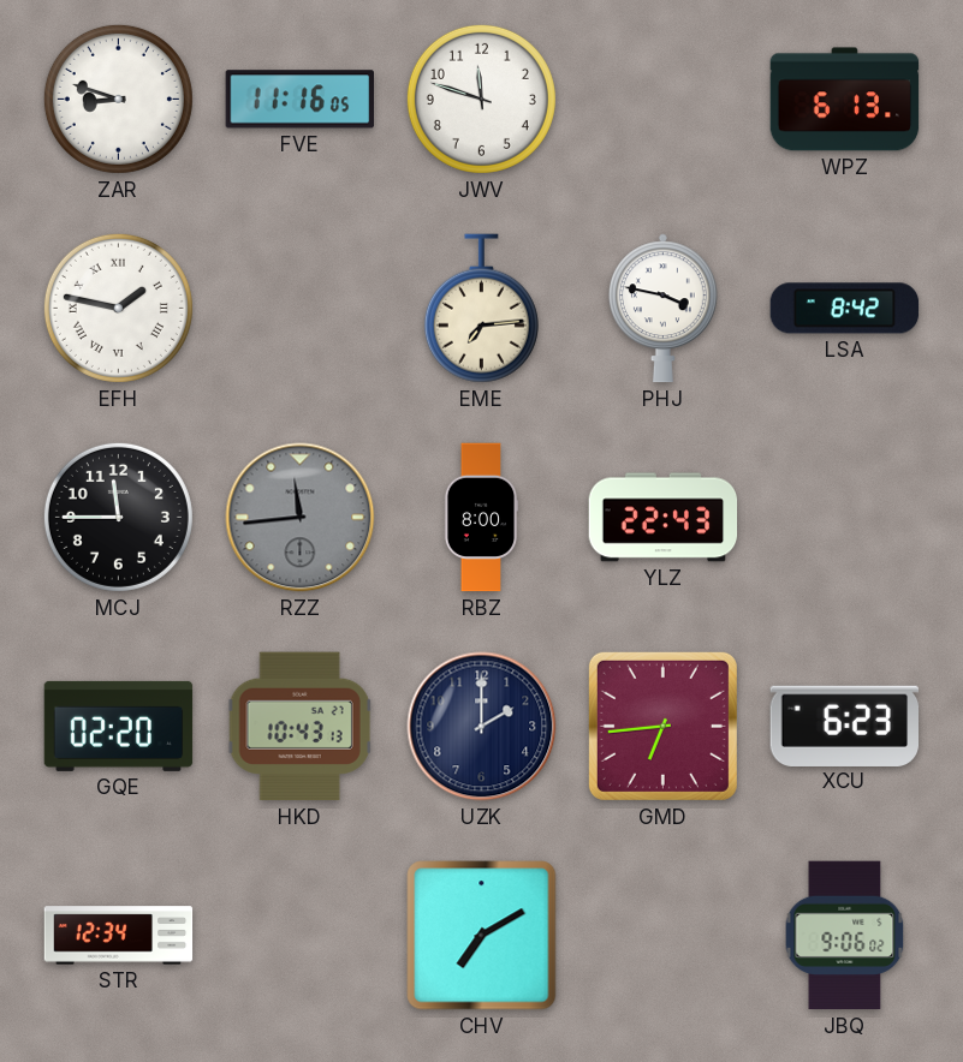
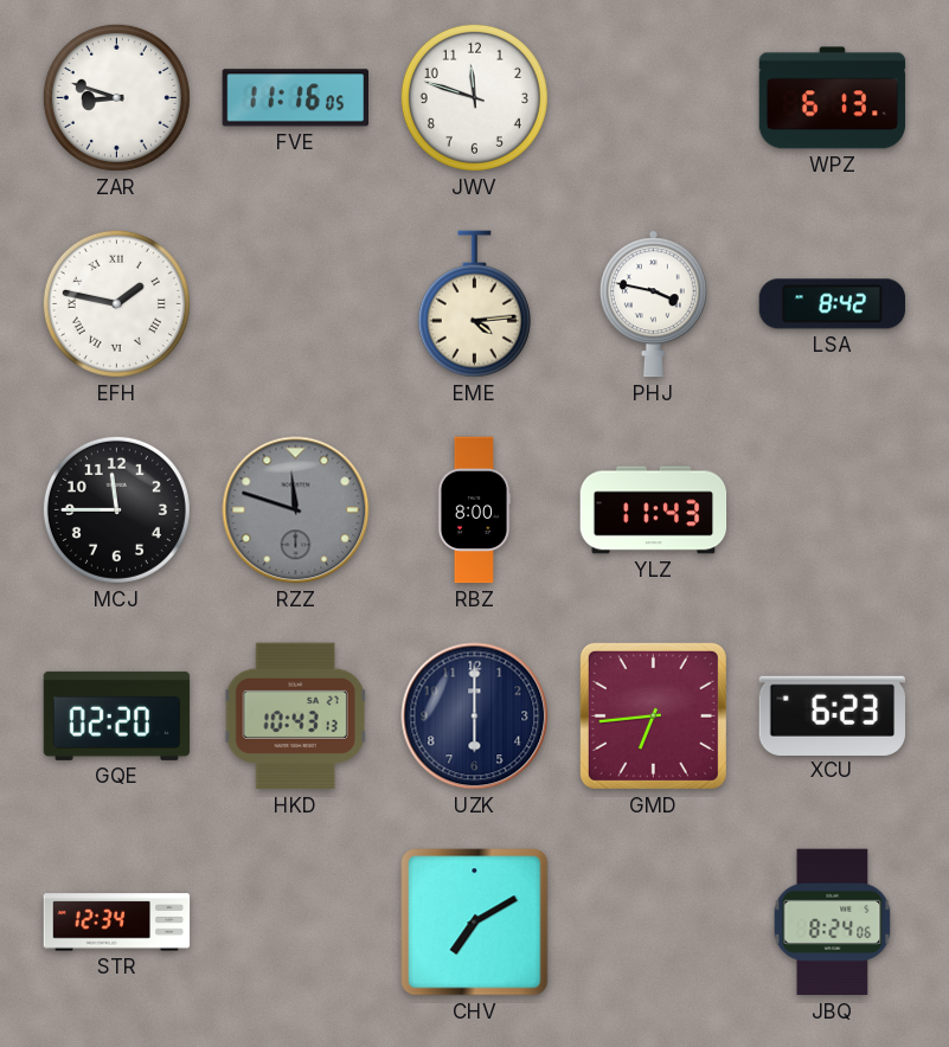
EME: 7:14 -> 4:14
RZZ: 11:44 -> 11:48
YLZ: 22:43 -> 11:43
UZK: 2:00 -> 6:00
JBQ: 9:06 -> 8:24
